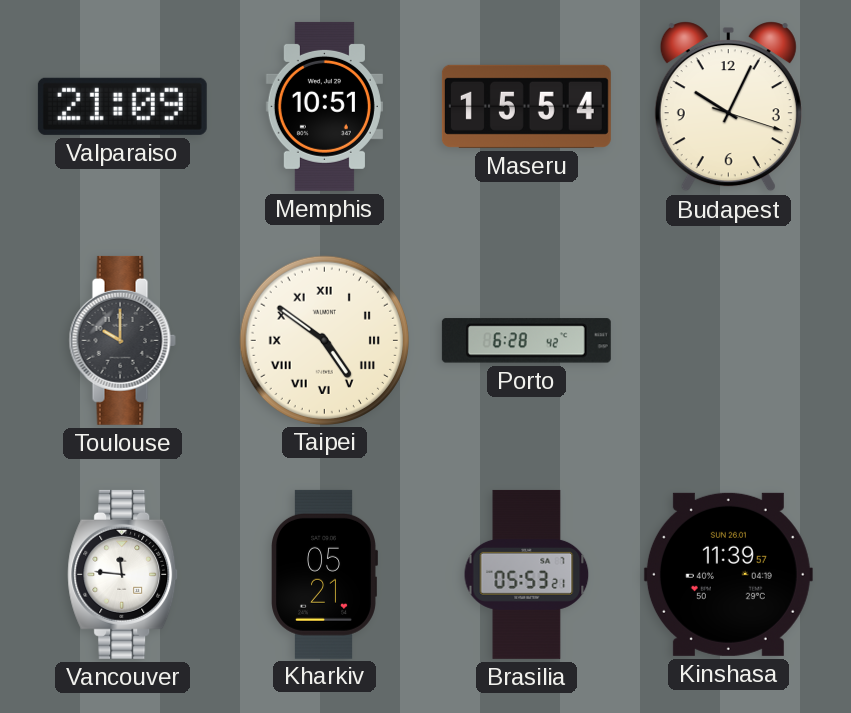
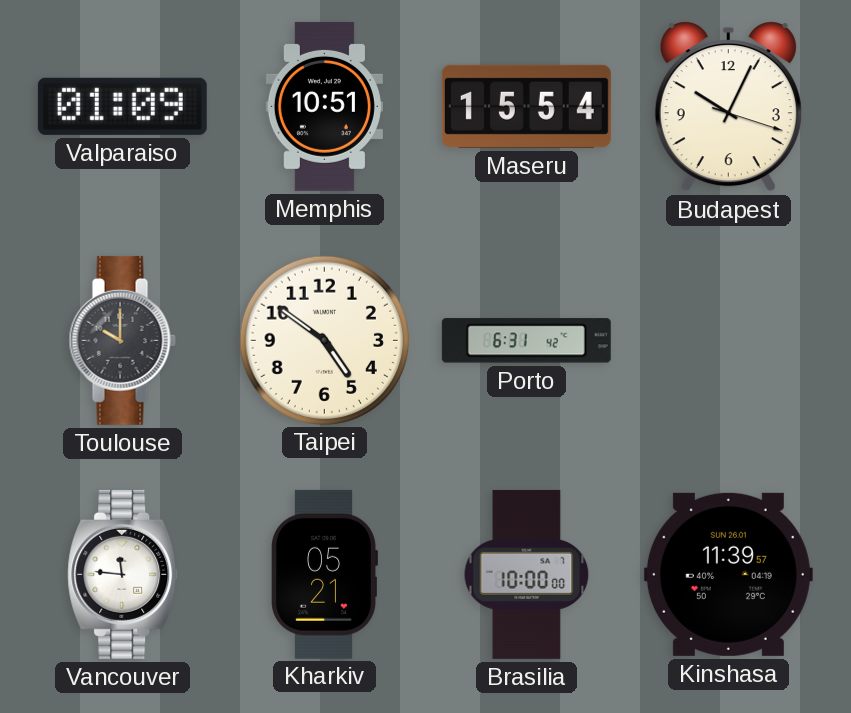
Valparaiso: 21:09 -> 01:09
Taipei numerals: Roman -> Arabic
Porto: 6:28 -> 6:31
Brasilia: 05:53 -> 10:00
